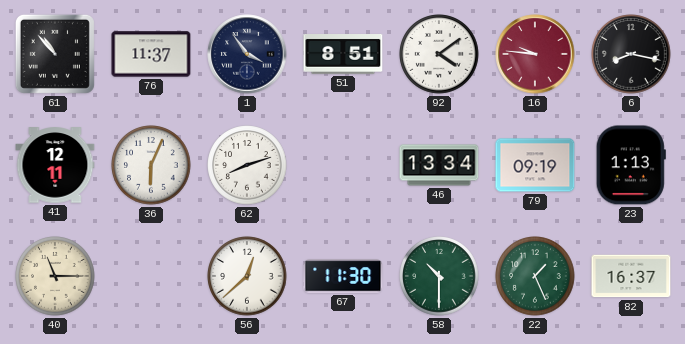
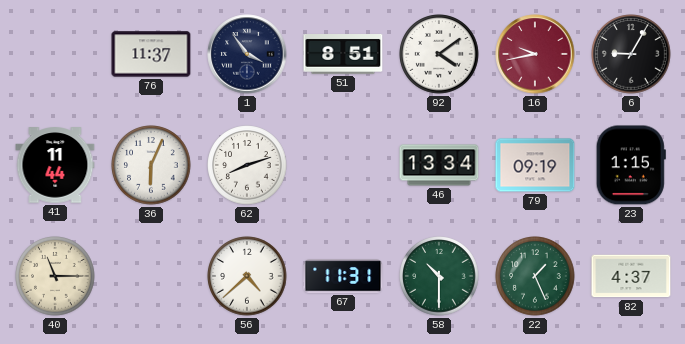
61: 10:53 -> none
16: 9:46 -> 9:43
6: 8:17 -> 9:05
41: 12:11 -> 11:44
23: 1:13 -> 1:15
56: 12:38 -> 4:38
67: 11:30 -> 11:31
82: 16:37 -> 4:37
